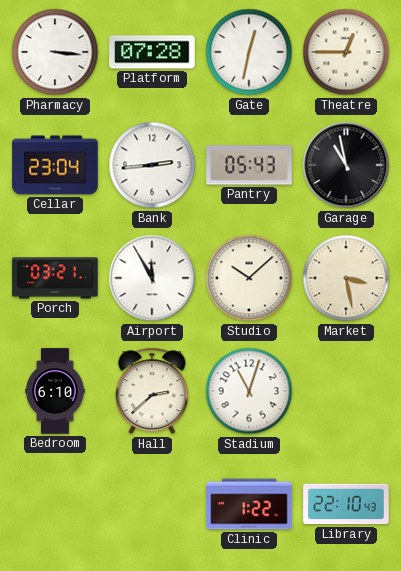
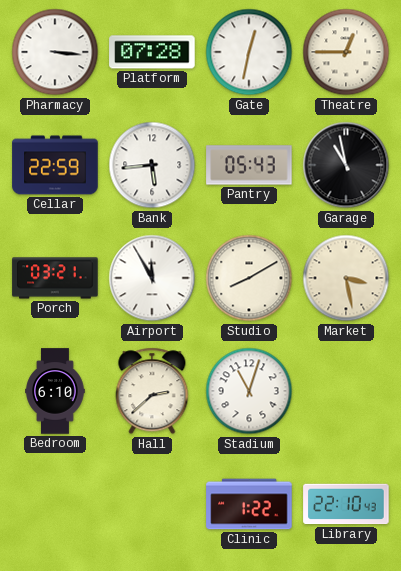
Cellar: 23:04 -> 22:59
Bank: 2:44 -> 5:44
Studio: 10:08 -> 8:10
